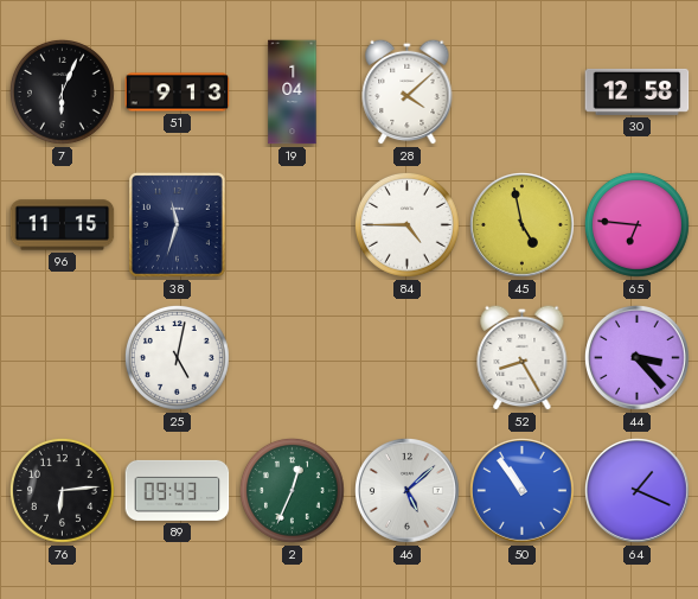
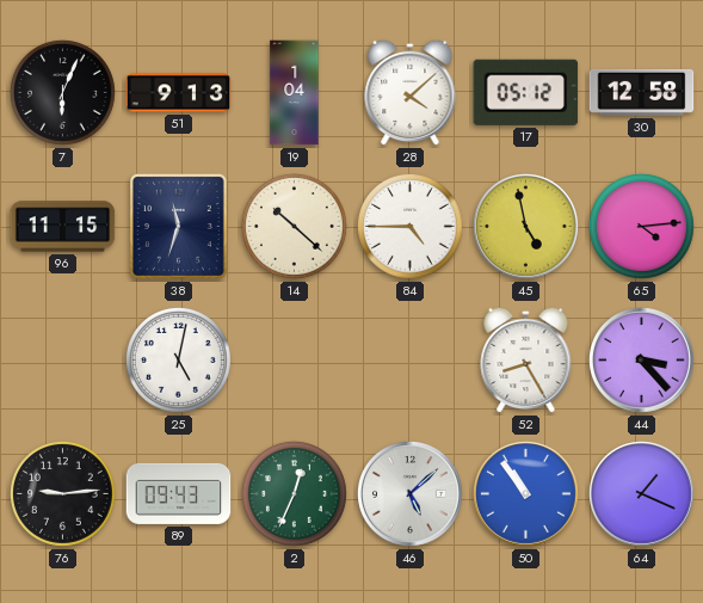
17: none -> 05:12
14: none -> 10:22
65: 6:46 -> 4:14
76: 6:14 -> 9:14
